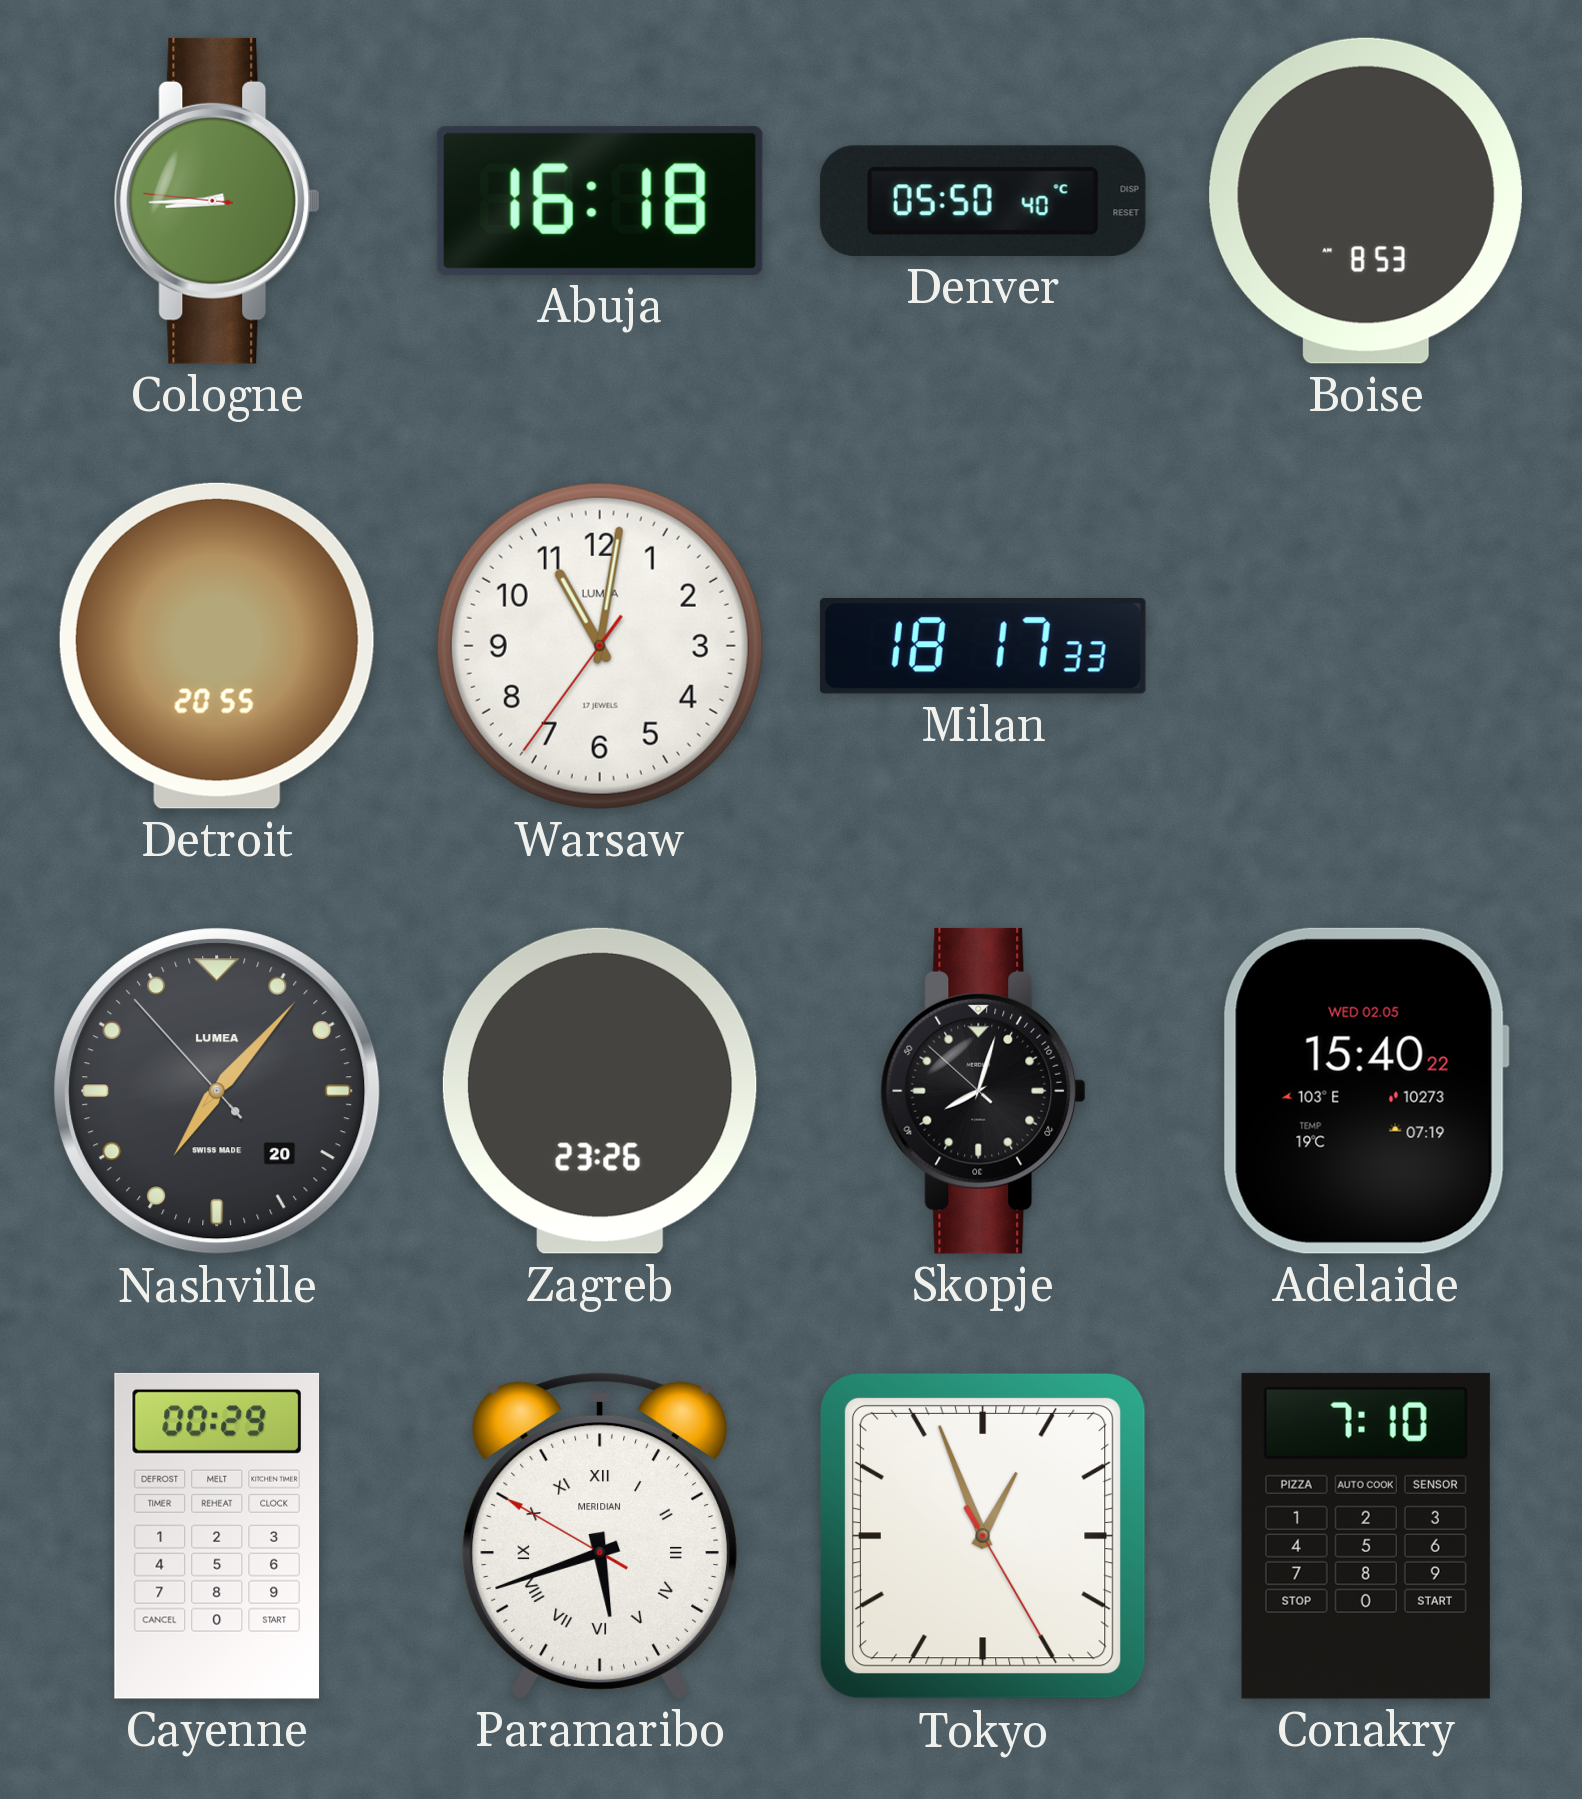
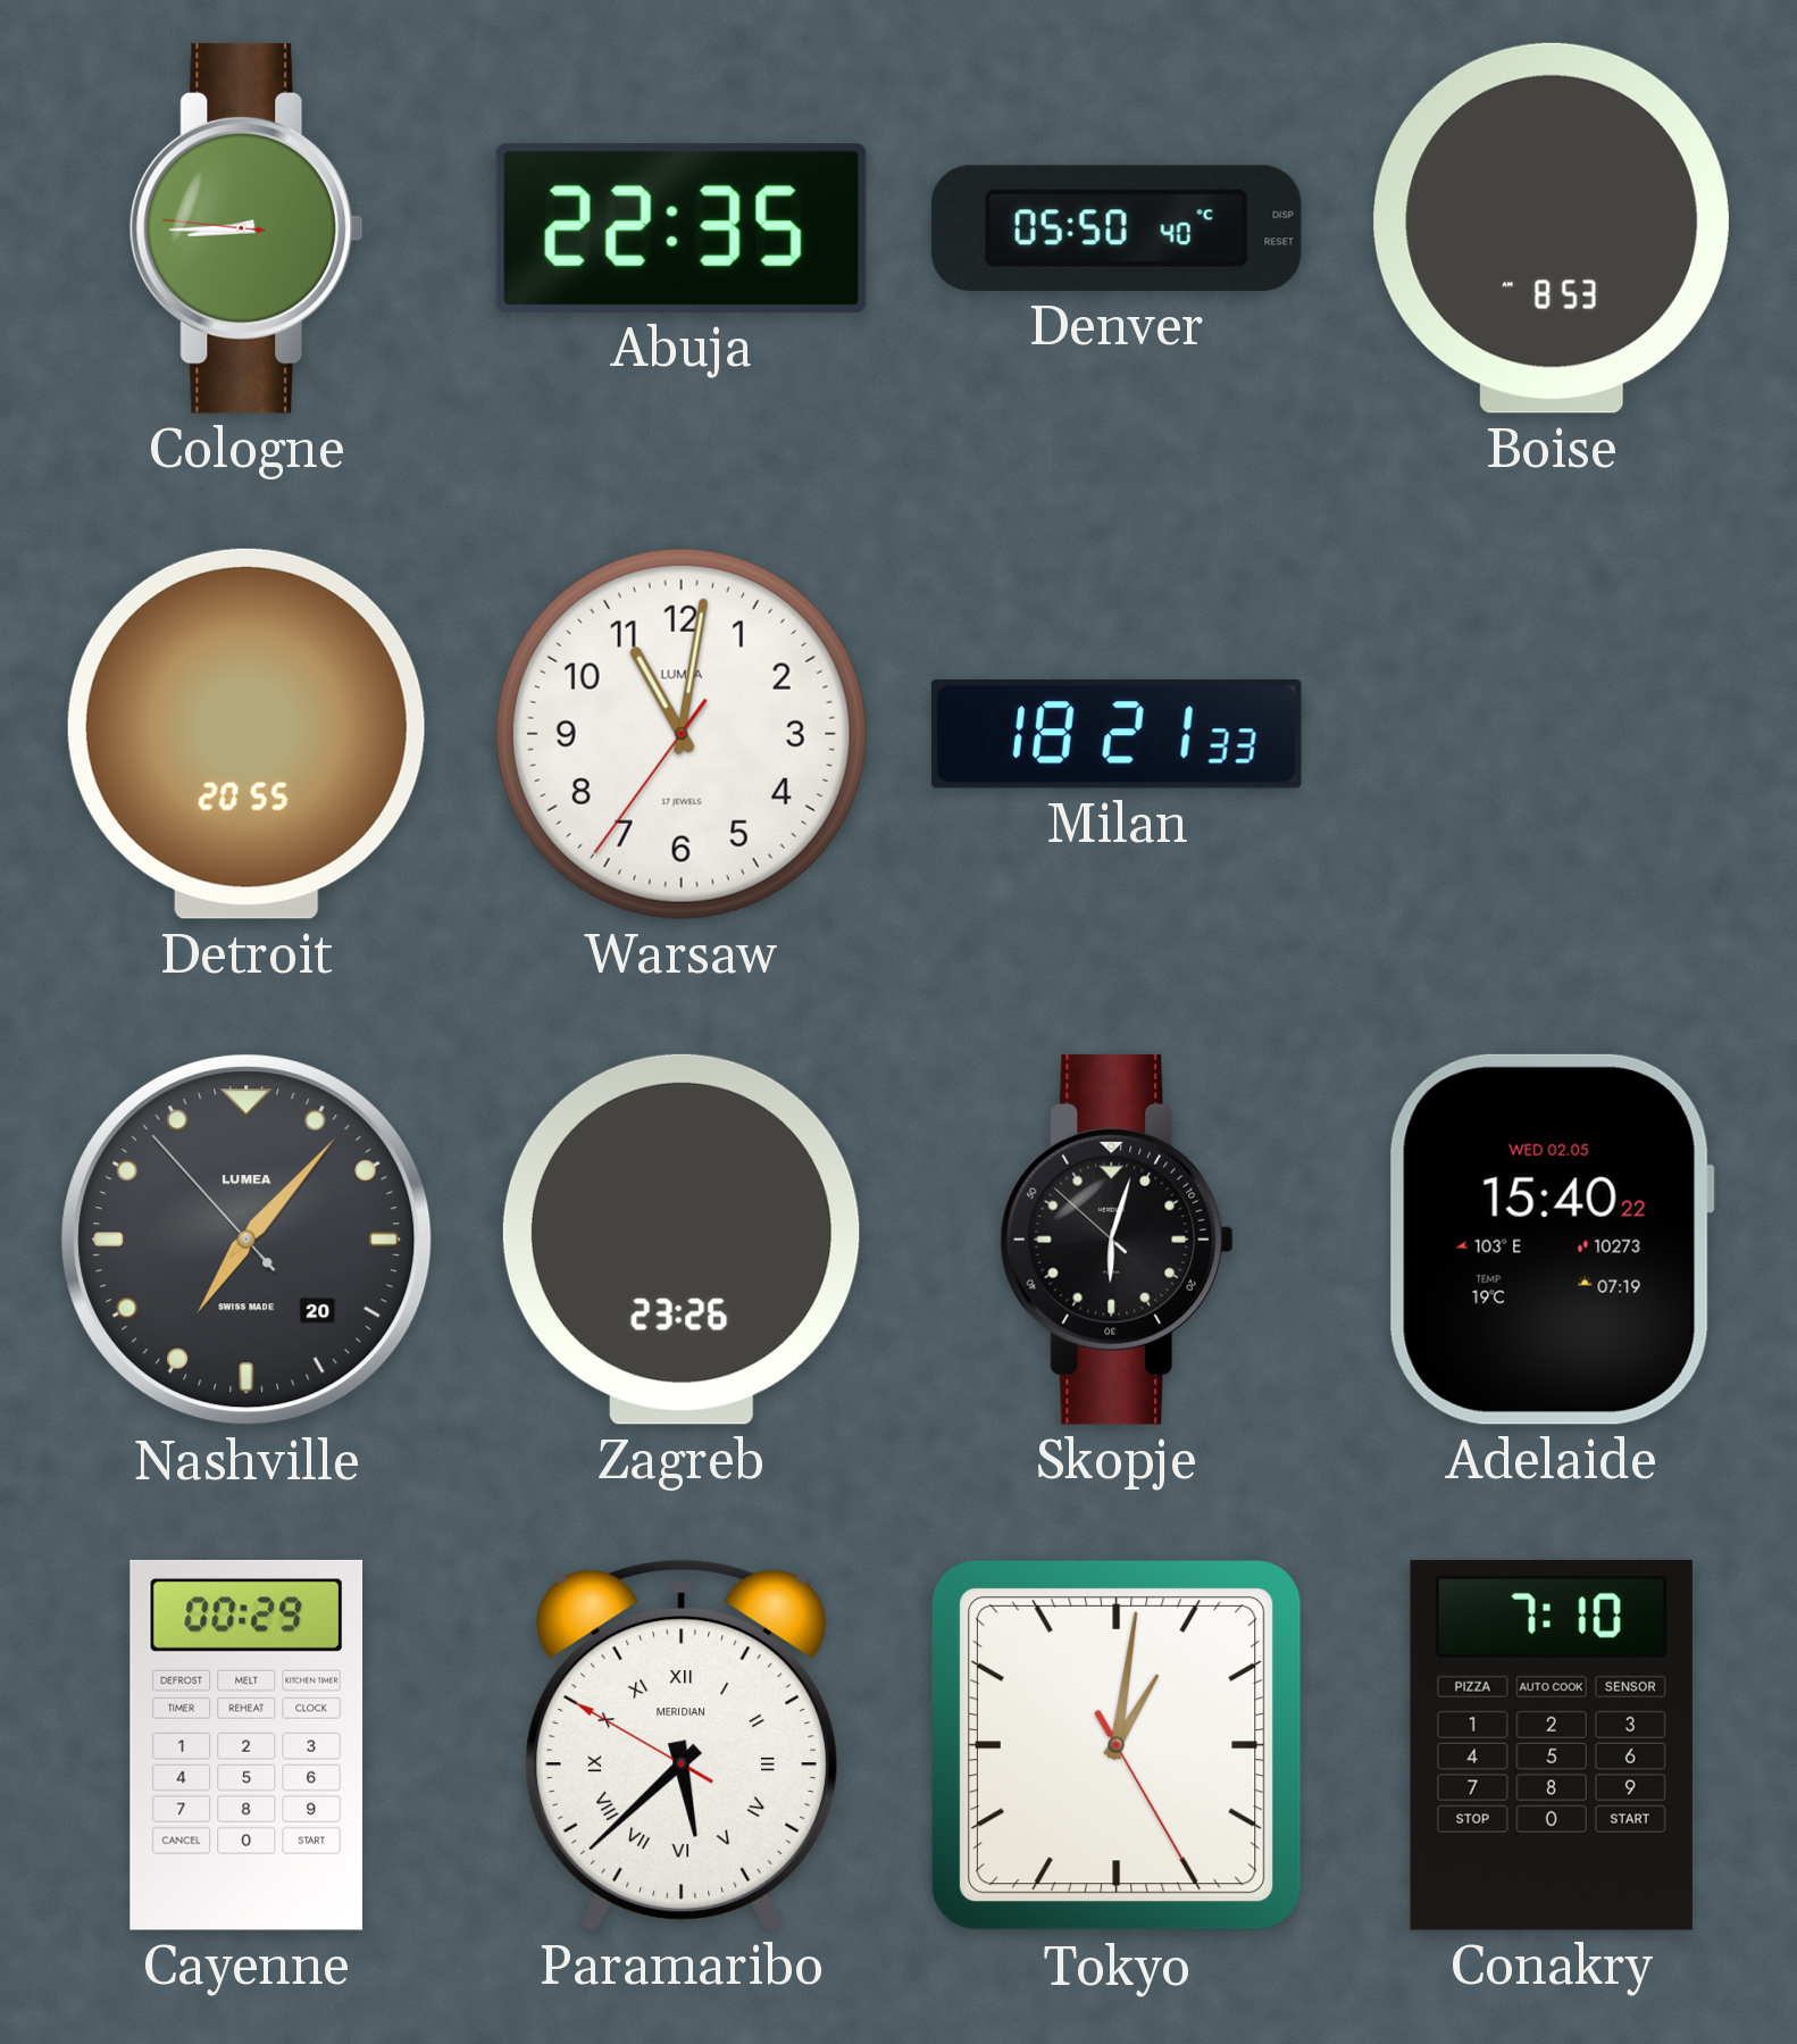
Abuja: 16:18 -> 22:35
Milan: 18:17 -> 18:21
Skopje: 8:02 -> 6:02
Paramaribo: 5:41 -> 5:37
Tokyo: 12:56 -> 1:01
